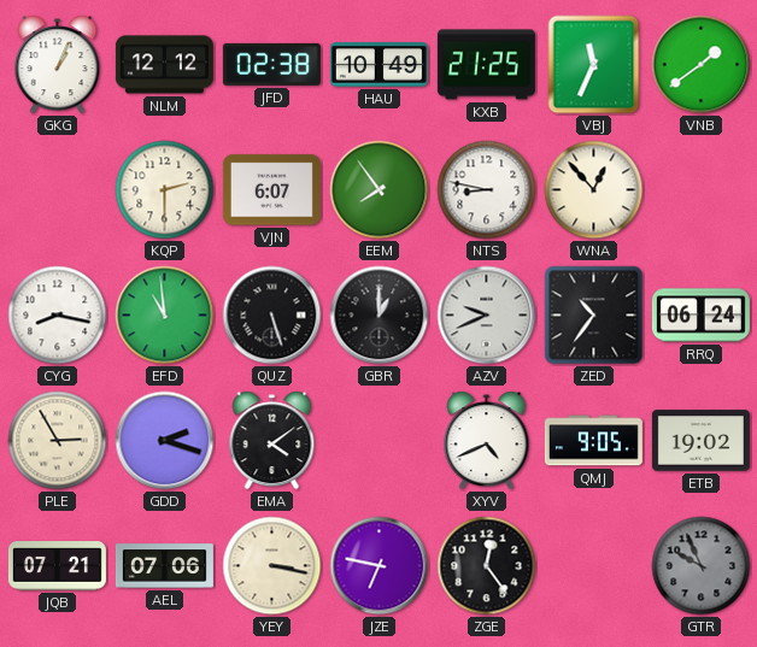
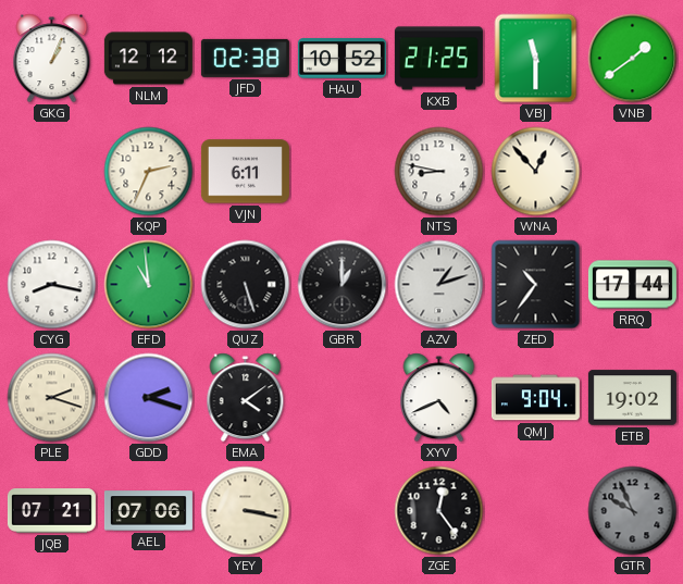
HAU: 10:49 -> 10:52
VBJ: 11:34 -> 11:30
KQP: 2:30 -> 2:34
VJN: 6:07 -> 6:11
EEM: 7:54 -> none
AZV: 9:41 -> 1:12
RRQ: 06:24 -> 17:44
PLE: 2:55 -> 2:18
QMJ: 9:05 -> 9:04
JZE: 6:47 -> none
